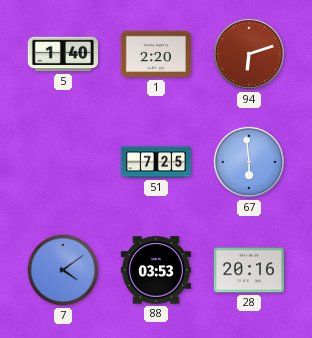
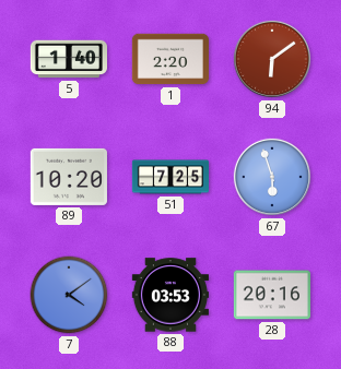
94: 6:12 -> 6:09
89: none -> 10:20
67: 5:59 -> 5:57
